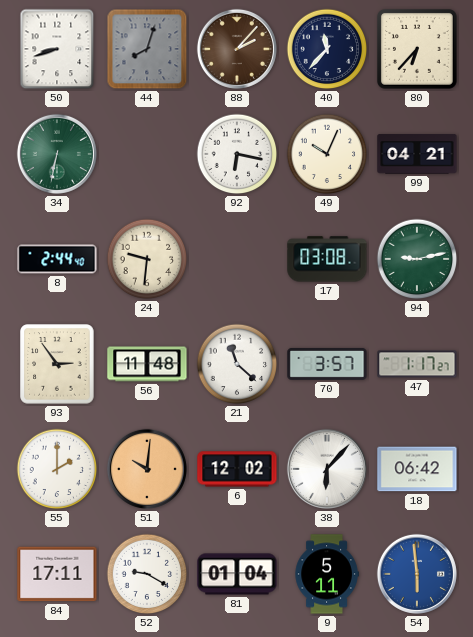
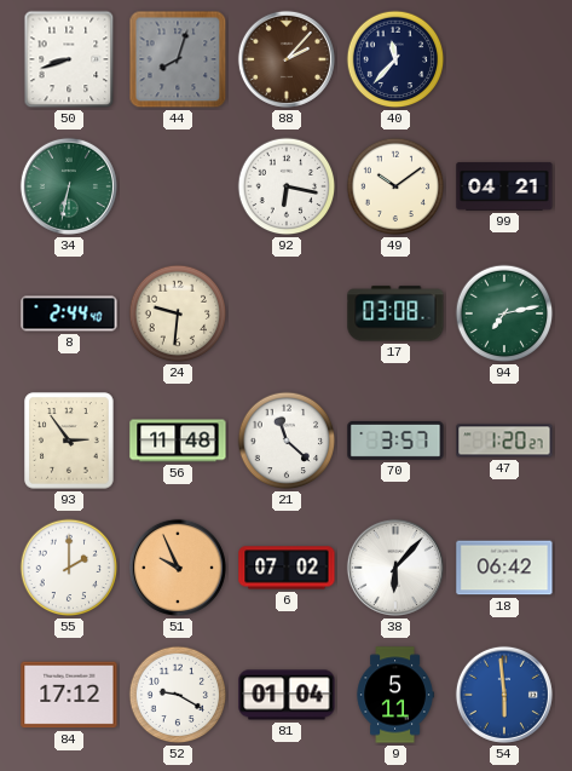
80: 6:37 -> none
49: 10:04 -> 10:09
94: 9:13 -> 7:13
47: 1:17 -> 1:20
51: 10:01 -> 9:56
6: 12:02 -> 07:02
84: 17:11 -> 17:12
